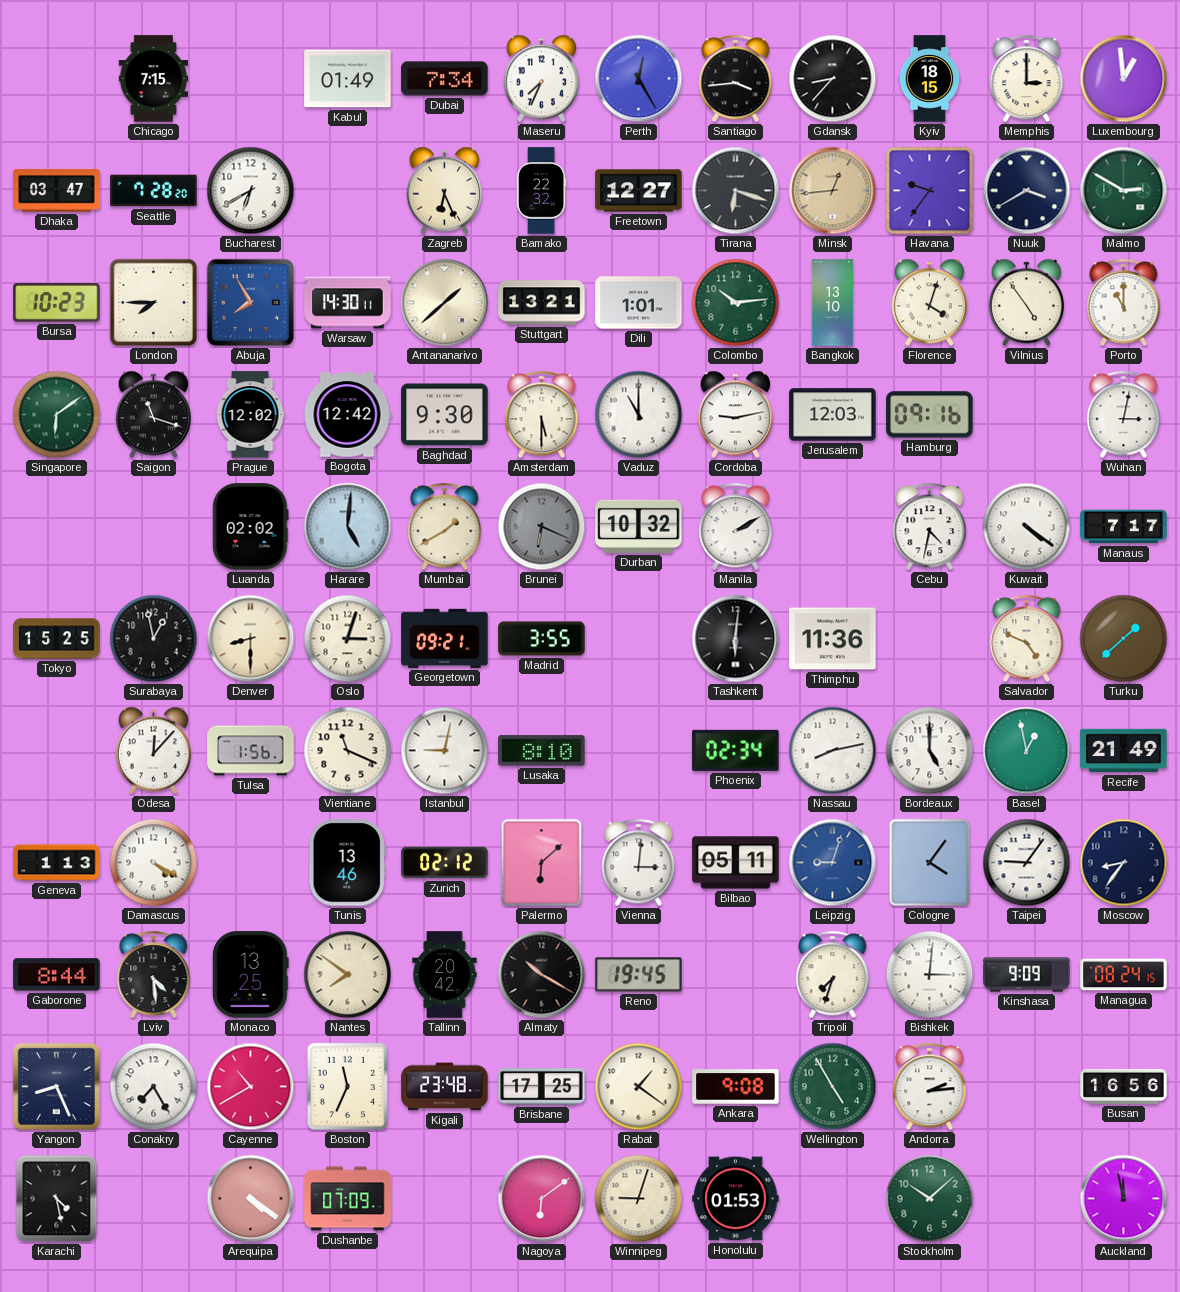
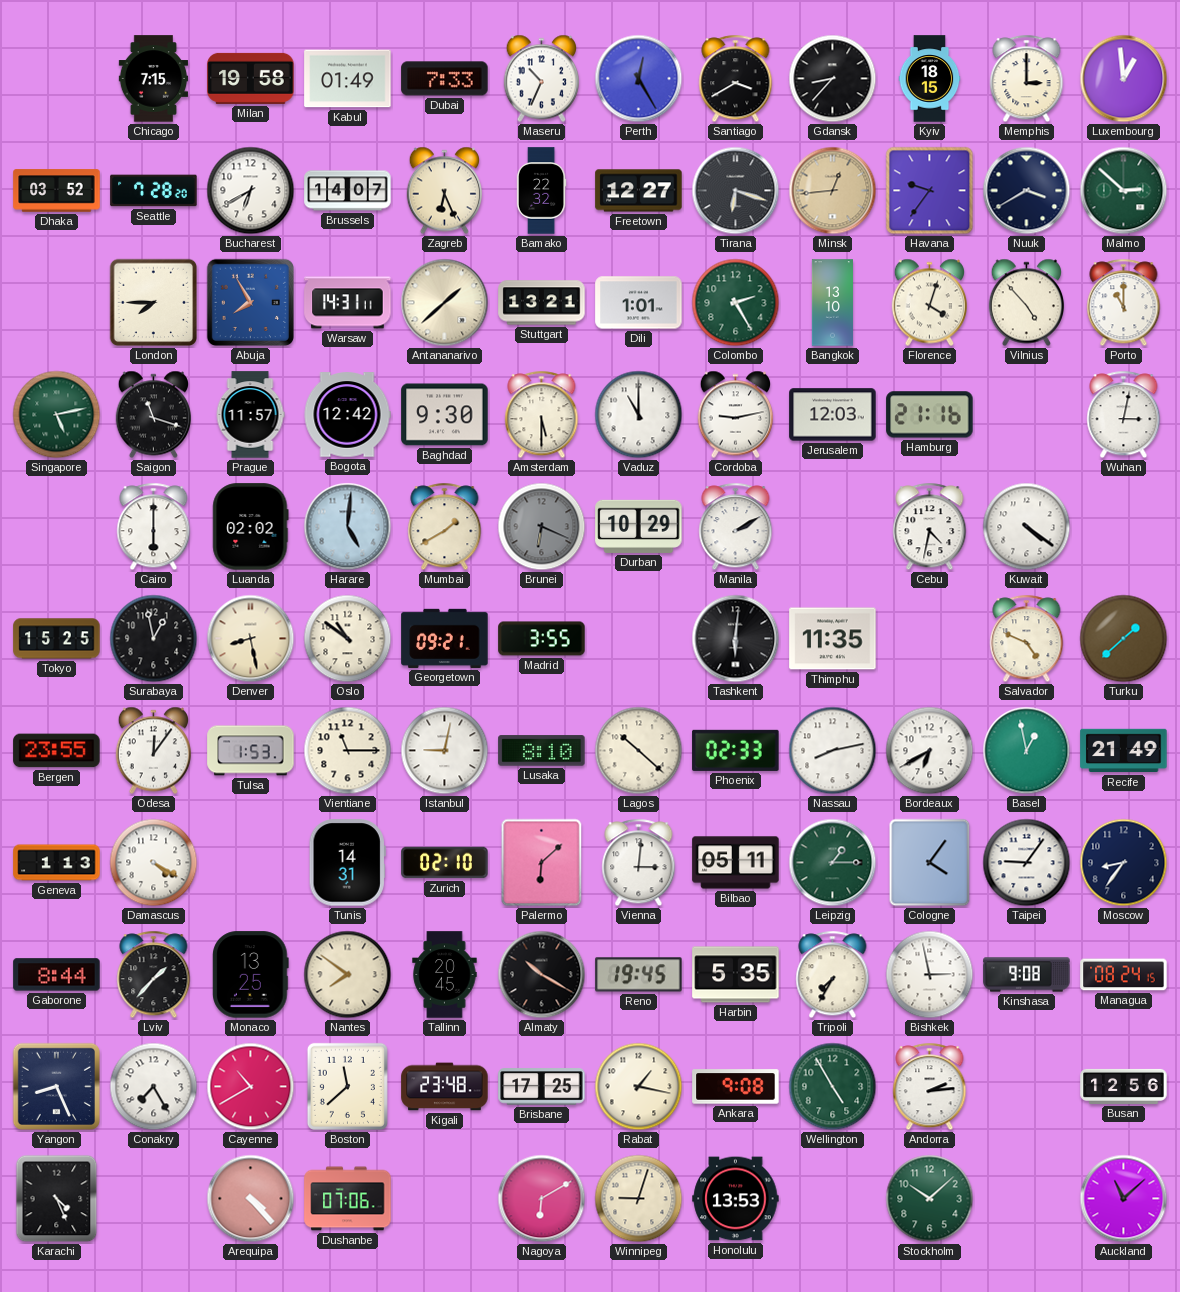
Milan: none -> 19:58
Dubai: 7:34 -> 7:33
Maseru: 7:34 -> 10:34
Santiago: 3:44 -> 3:40
Dhaka: 03:47 -> 03:52
Brussels: none -> 14:07
Malmo: 2:50 -> 2:52
Bursa: 10:23 -> none
Warsaw: 14:30 -> 14:31
Colombo: 10:14 -> 2:25
Vilnius: 4:54 -> 4:53
Singapore: 6:09 -> 5:13
Prague: 12:02 -> 11:57
Hamburg: 09:16 -> 21:16
Cairo: none -> 6:00
Durban: 10:32 -> 10:29
Manaus: 7:17 -> none
Denver: 8:30 -> 8:28
Oslo: 3:03 -> 10:51
Thimphu: 11:36 -> 11:35
Bergen: none -> 23:55
Odesa: 12:07 -> 12:06
Tulsa: 1:56 -> 1:53
Vientiane: 11:19 -> 11:15
Lagos: none -> 10:22
Phoenix: 02:34 -> 02:33
Bordeaux: 5:00 -> 6:40
Tunis: 13:46 -> 14:31
Zurich: 02:12 -> 02:10
Leipzig: 9:03 -> 1:15
Leipzig dial: blue -> green
Lviv: 4:29 -> 1:37
Tallinn: 20:42 -> 20:45
Harbin: none -> 5:35
Tripoli: 7:33 -> 7:35
Bishkek: 3:01 -> 2:58
Kinshasa: 9:09 -> 9:08
Boston: 11:34 -> 11:38
Rabat: 1:21 -> 1:17
Busan: 16:56 -> 12:56
Karachi: 4:28 -> 4:26
Arequipa: 4:21 -> 4:23
Dushanbe: 07:09 -> 07:06
Nagoya: 6:09 -> 6:10
Honolulu: 01:53 -> 13:53
Auckland: 11:58 -> 11:08
